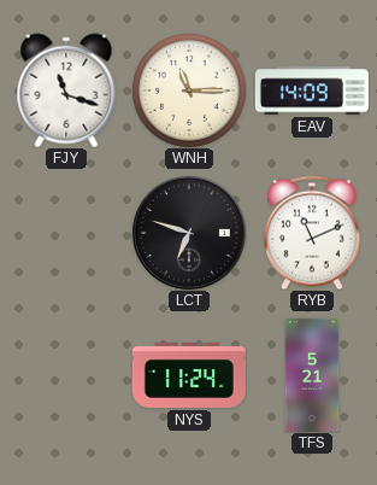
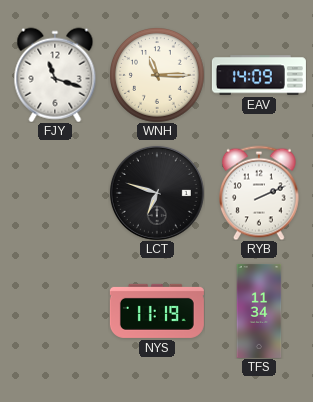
RYB: 11:11 -> 2:11
NYS: 11:24 -> 11:19
TFS: 5:21 -> 11:34
